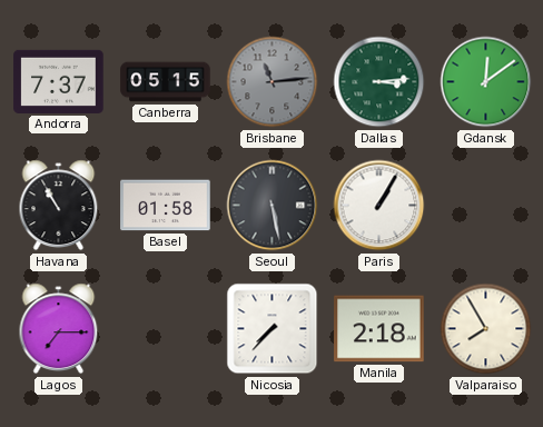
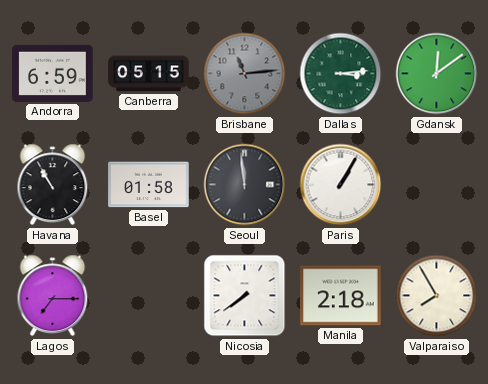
Andorra: 7:37 -> 6:59
Seoul: 5:28 -> 11:59
Nicosia: 7:37 -> 7:39
